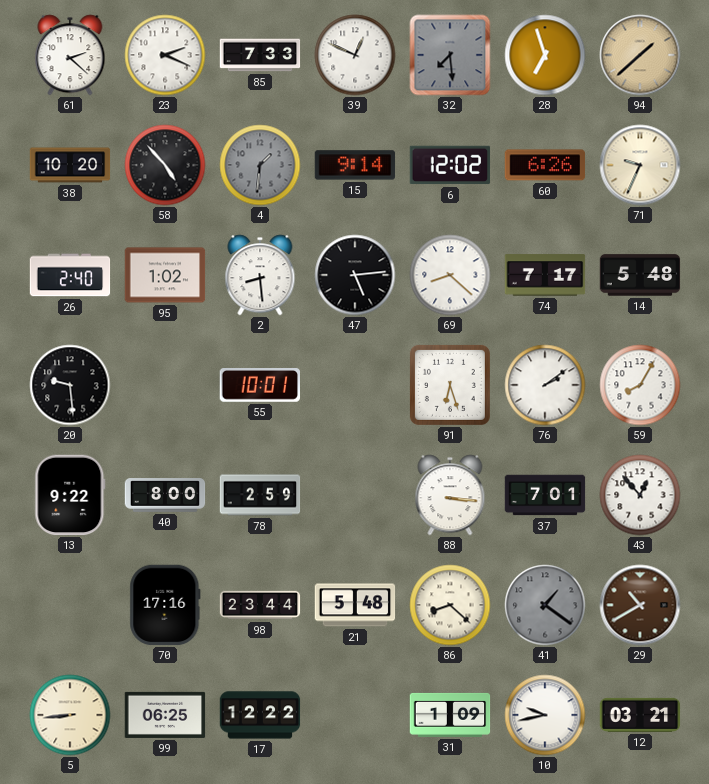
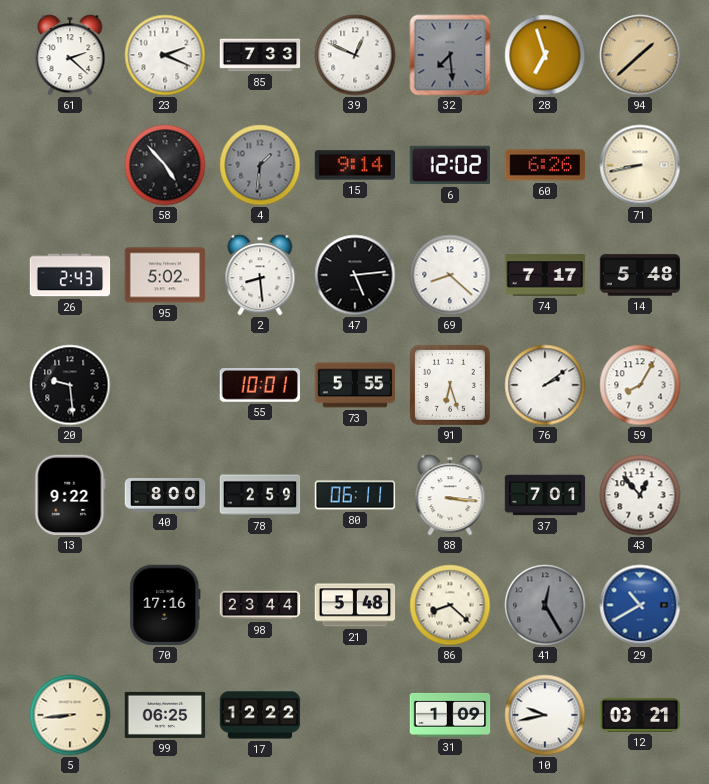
38: 10:20 -> none
71: 9:34 -> 8:43
26: 2:40 -> 2:43
95: 1:02 -> 5:02
73: none -> 5:55
80: none -> 06:11
41: 1:21 -> 12:25
29 dial: brown -> blue
